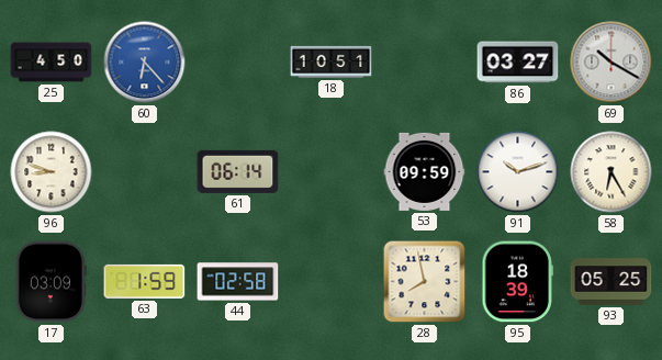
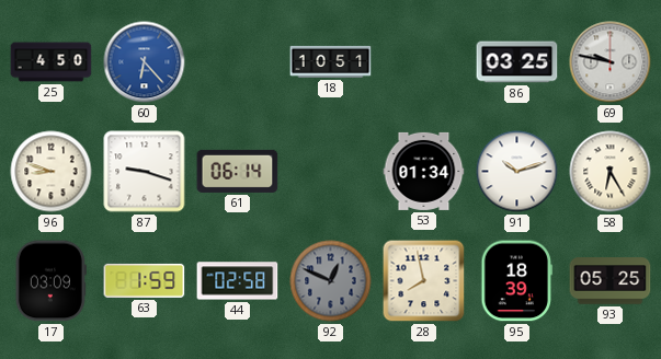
86: 03:27 -> 03:25
69: 10:20 -> 9:47
87: none -> 9:18
53: 09:59 -> 01:34
92: none -> 12:49
